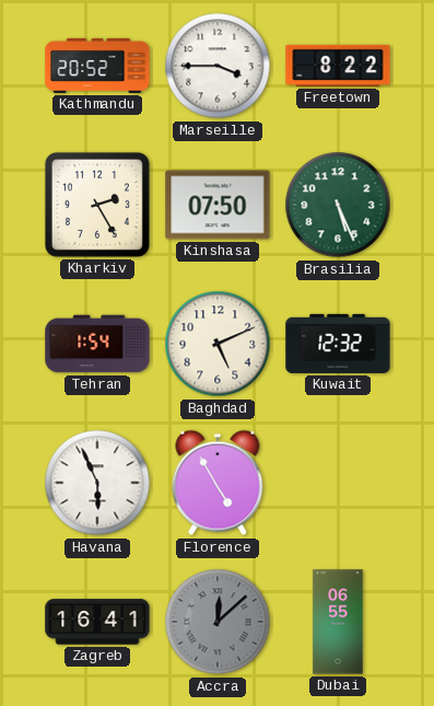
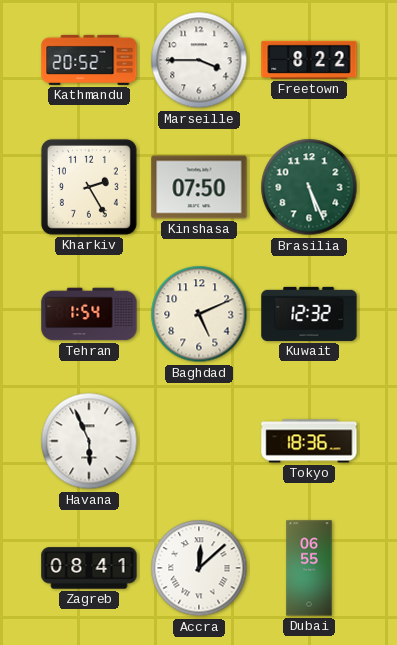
Florence: 4:55 -> none
Tokyo: none -> 18:36
Zagreb: 16:41 -> 08:41
Accra dial: grey -> white
